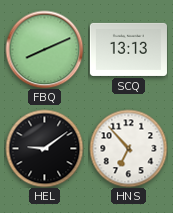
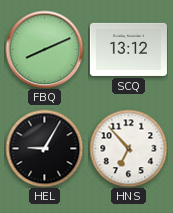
SCQ: 13:13 -> 13:12
HEL: 9:09 -> 9:05
